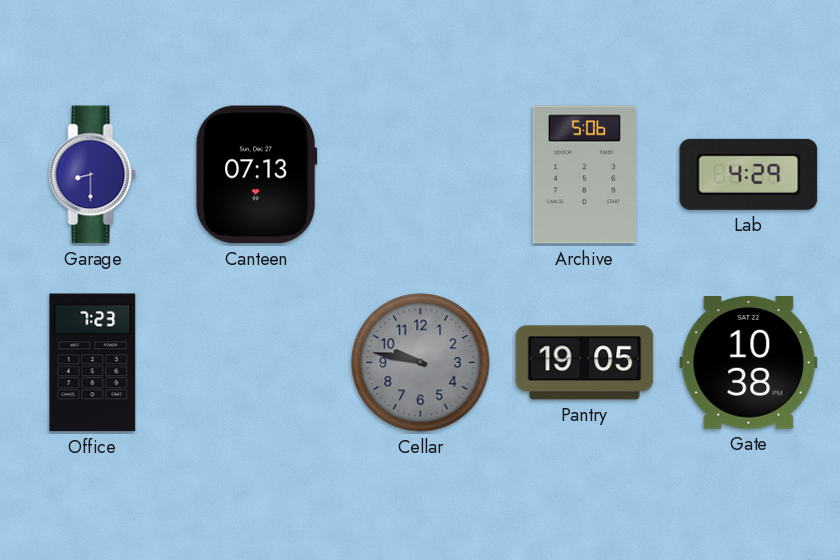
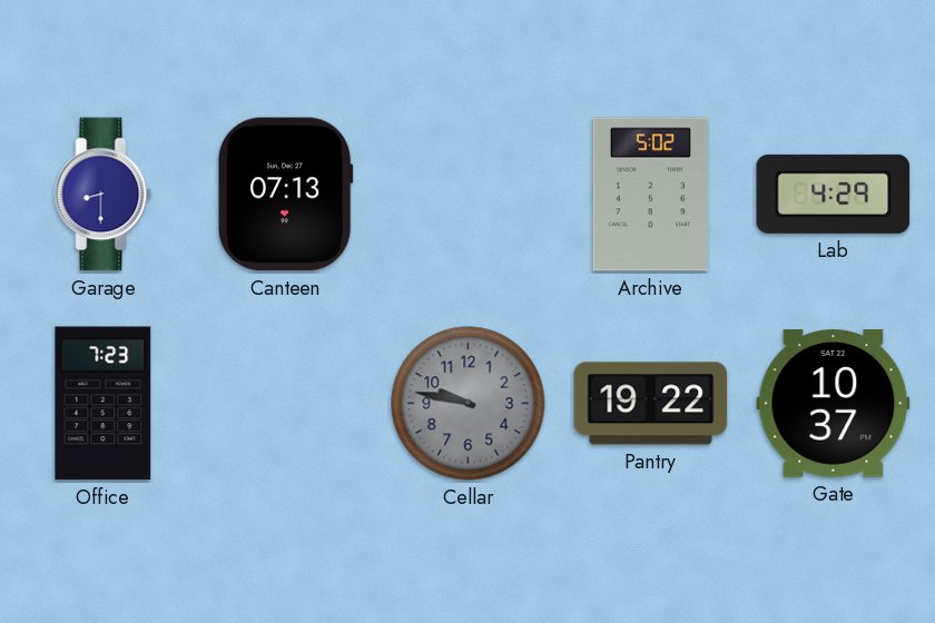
Archive: 5:06 -> 5:02
Pantry: 19:05 -> 19:22
Gate: 10:38 -> 10:37
